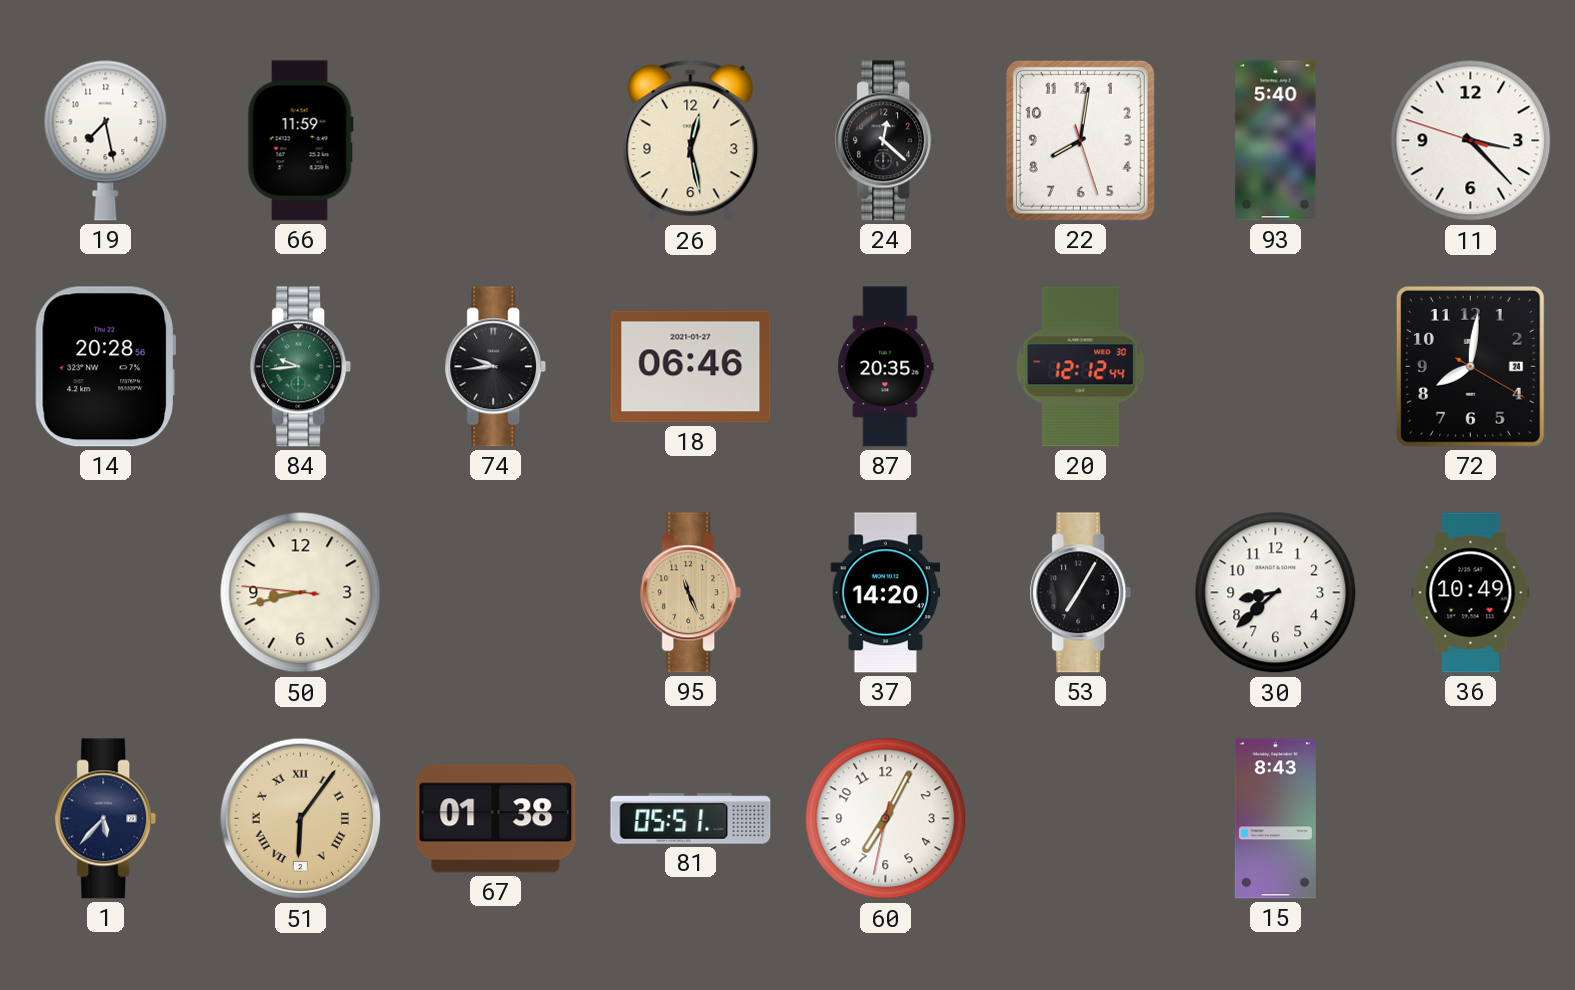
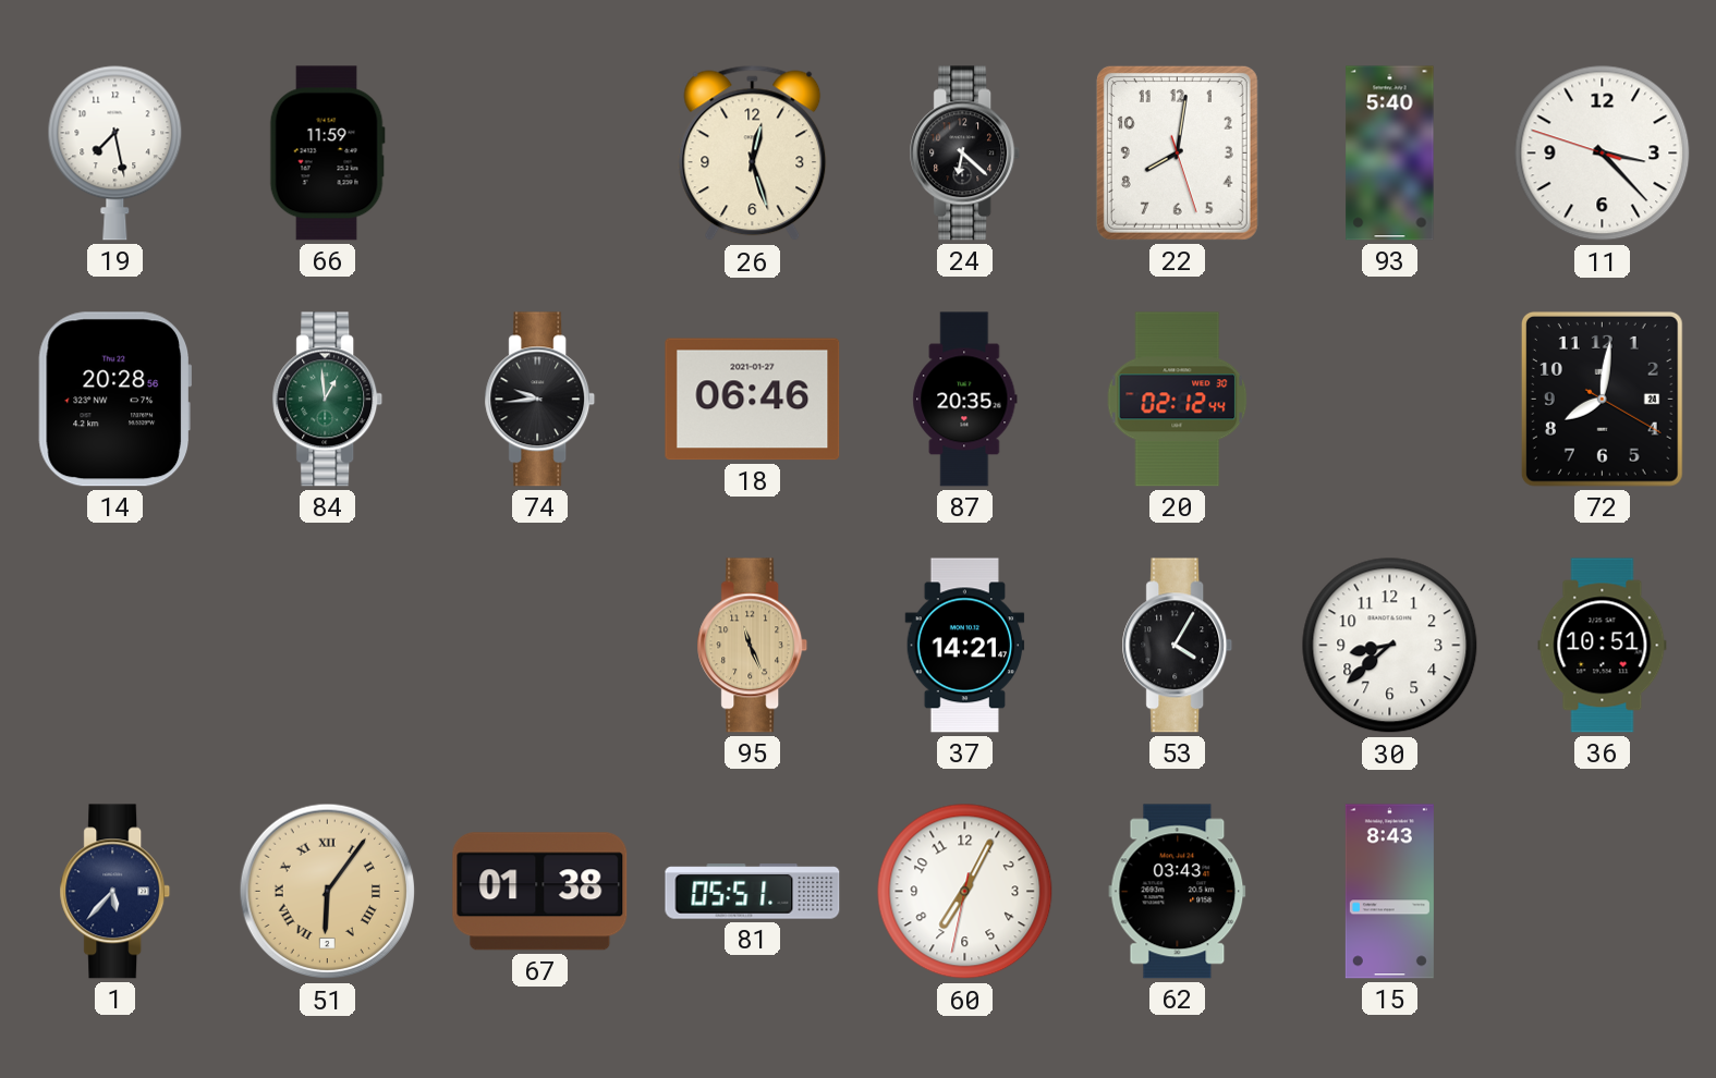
26: 12:28 -> 12:27
24: 12:22 -> 6:22
84: 9:44 -> 12:59
20: 12:12 -> 02:12
50: 8:42 -> none
37: 14:20 -> 14:21
53: 7:05 -> 4:05
36: 10:49 -> 10:51
62: none -> 03:43
